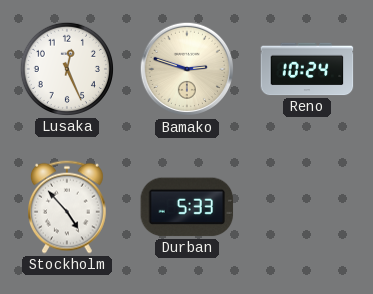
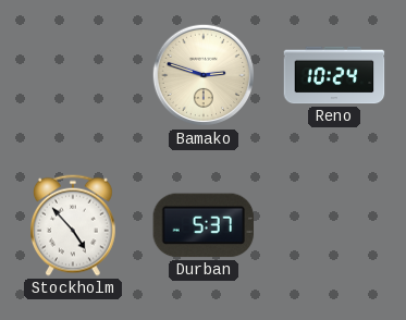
Lusaka: 12:26 -> none
Durban: 5:33 -> 5:37
